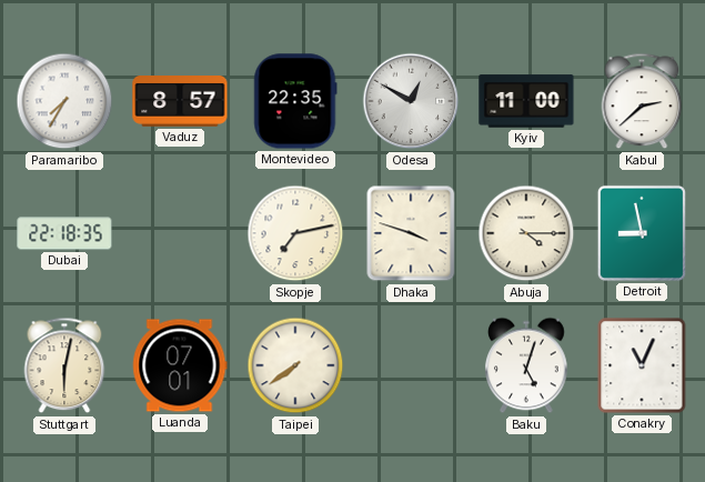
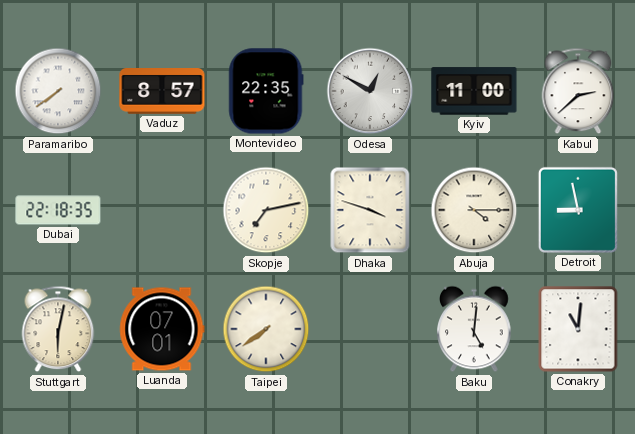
Paramaribo: 7:35 -> 7:39
Baku: 5:03 -> 5:01
Conakry: 11:04 -> 11:01
